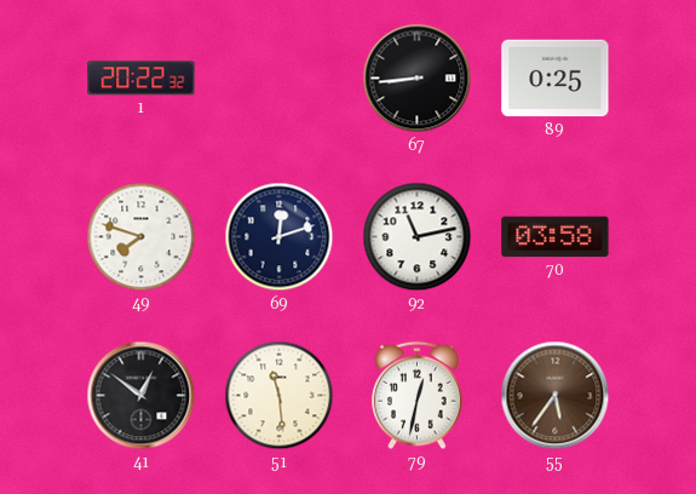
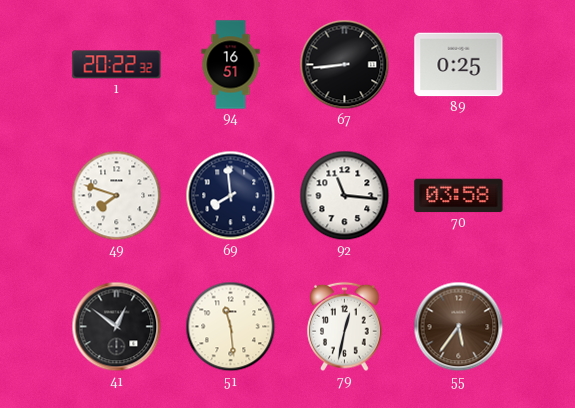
94: none -> 16:51
69: 12:12 -> 7:59
92: 11:13 -> 11:16
